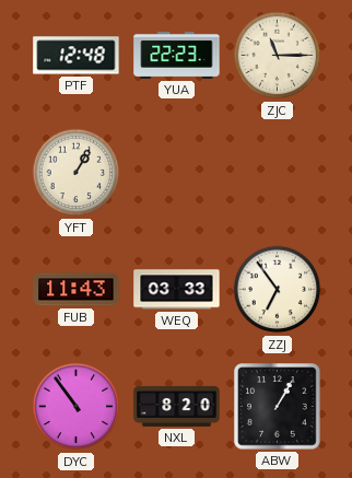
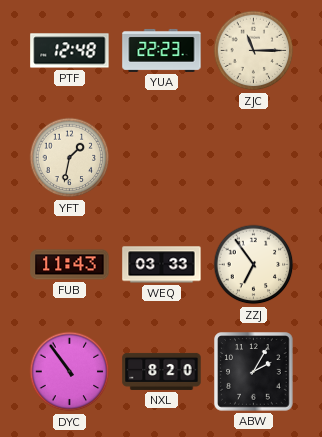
YFT: 1:05 -> 1:32
ABW: 1:05 -> 2:05
